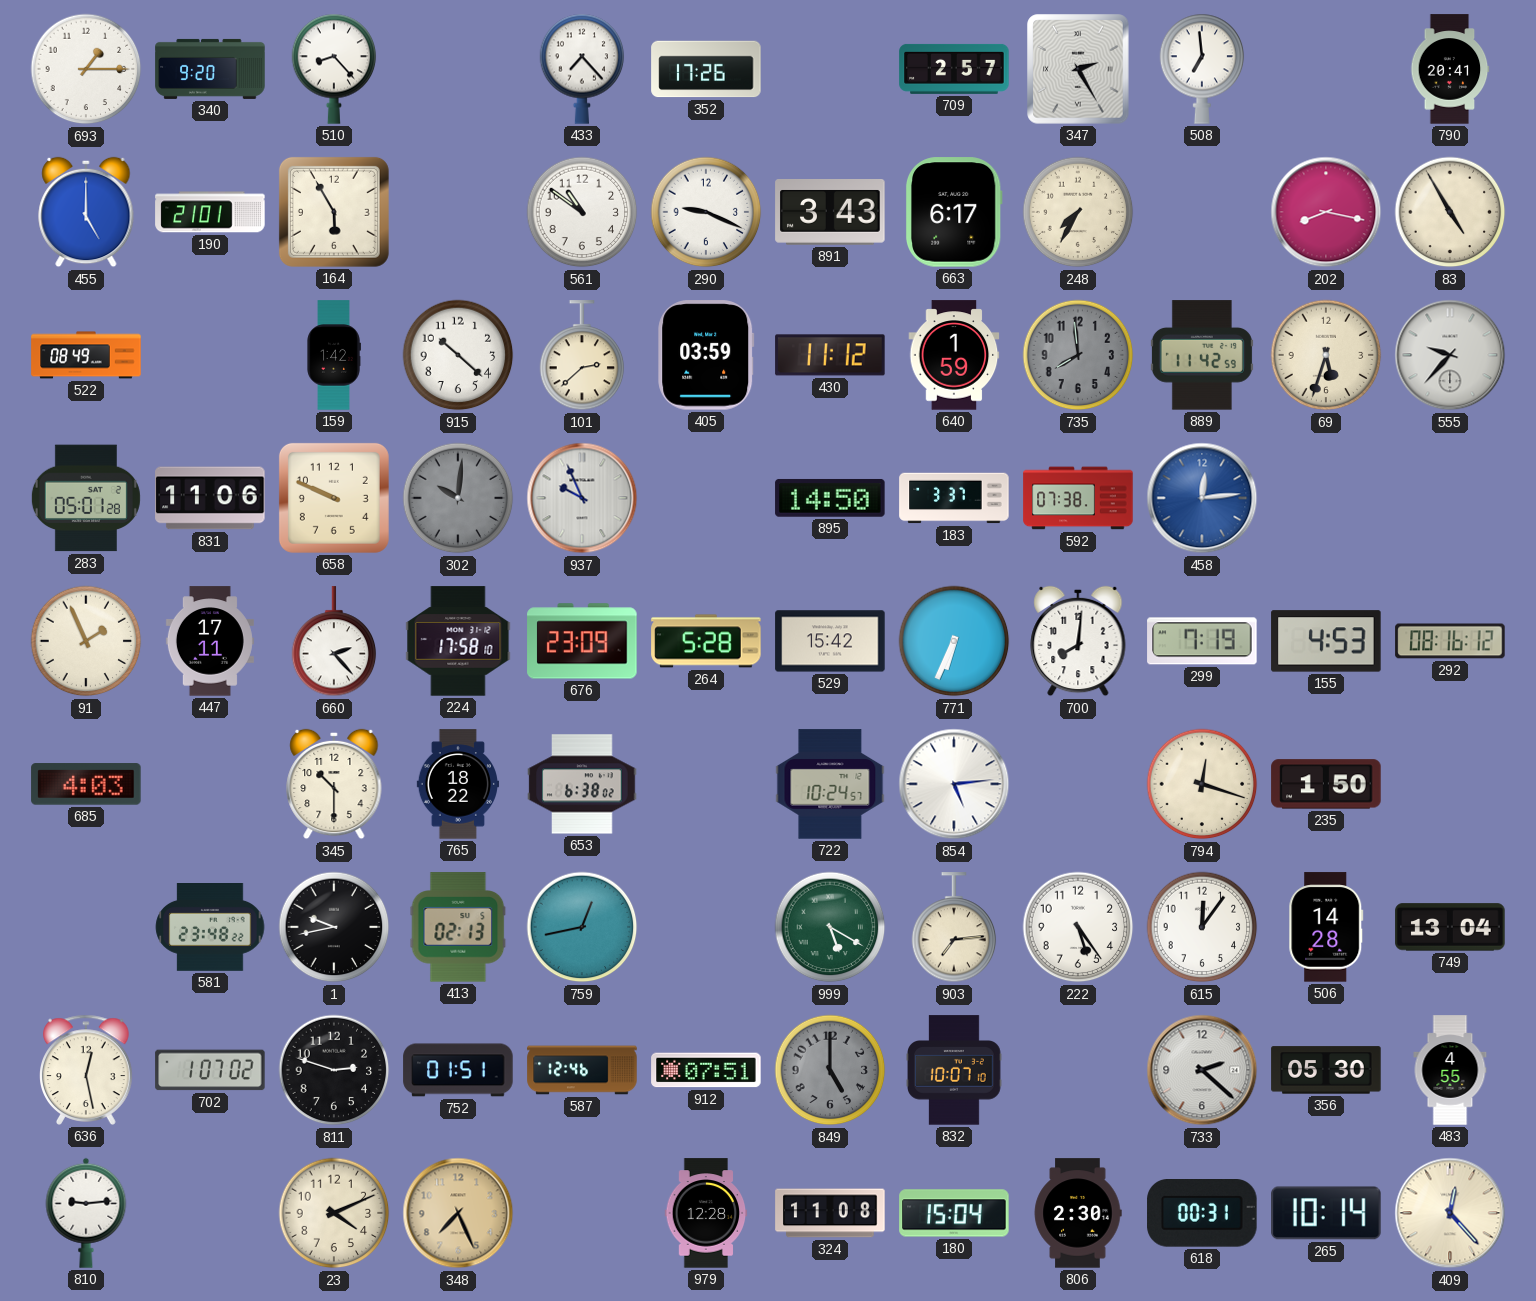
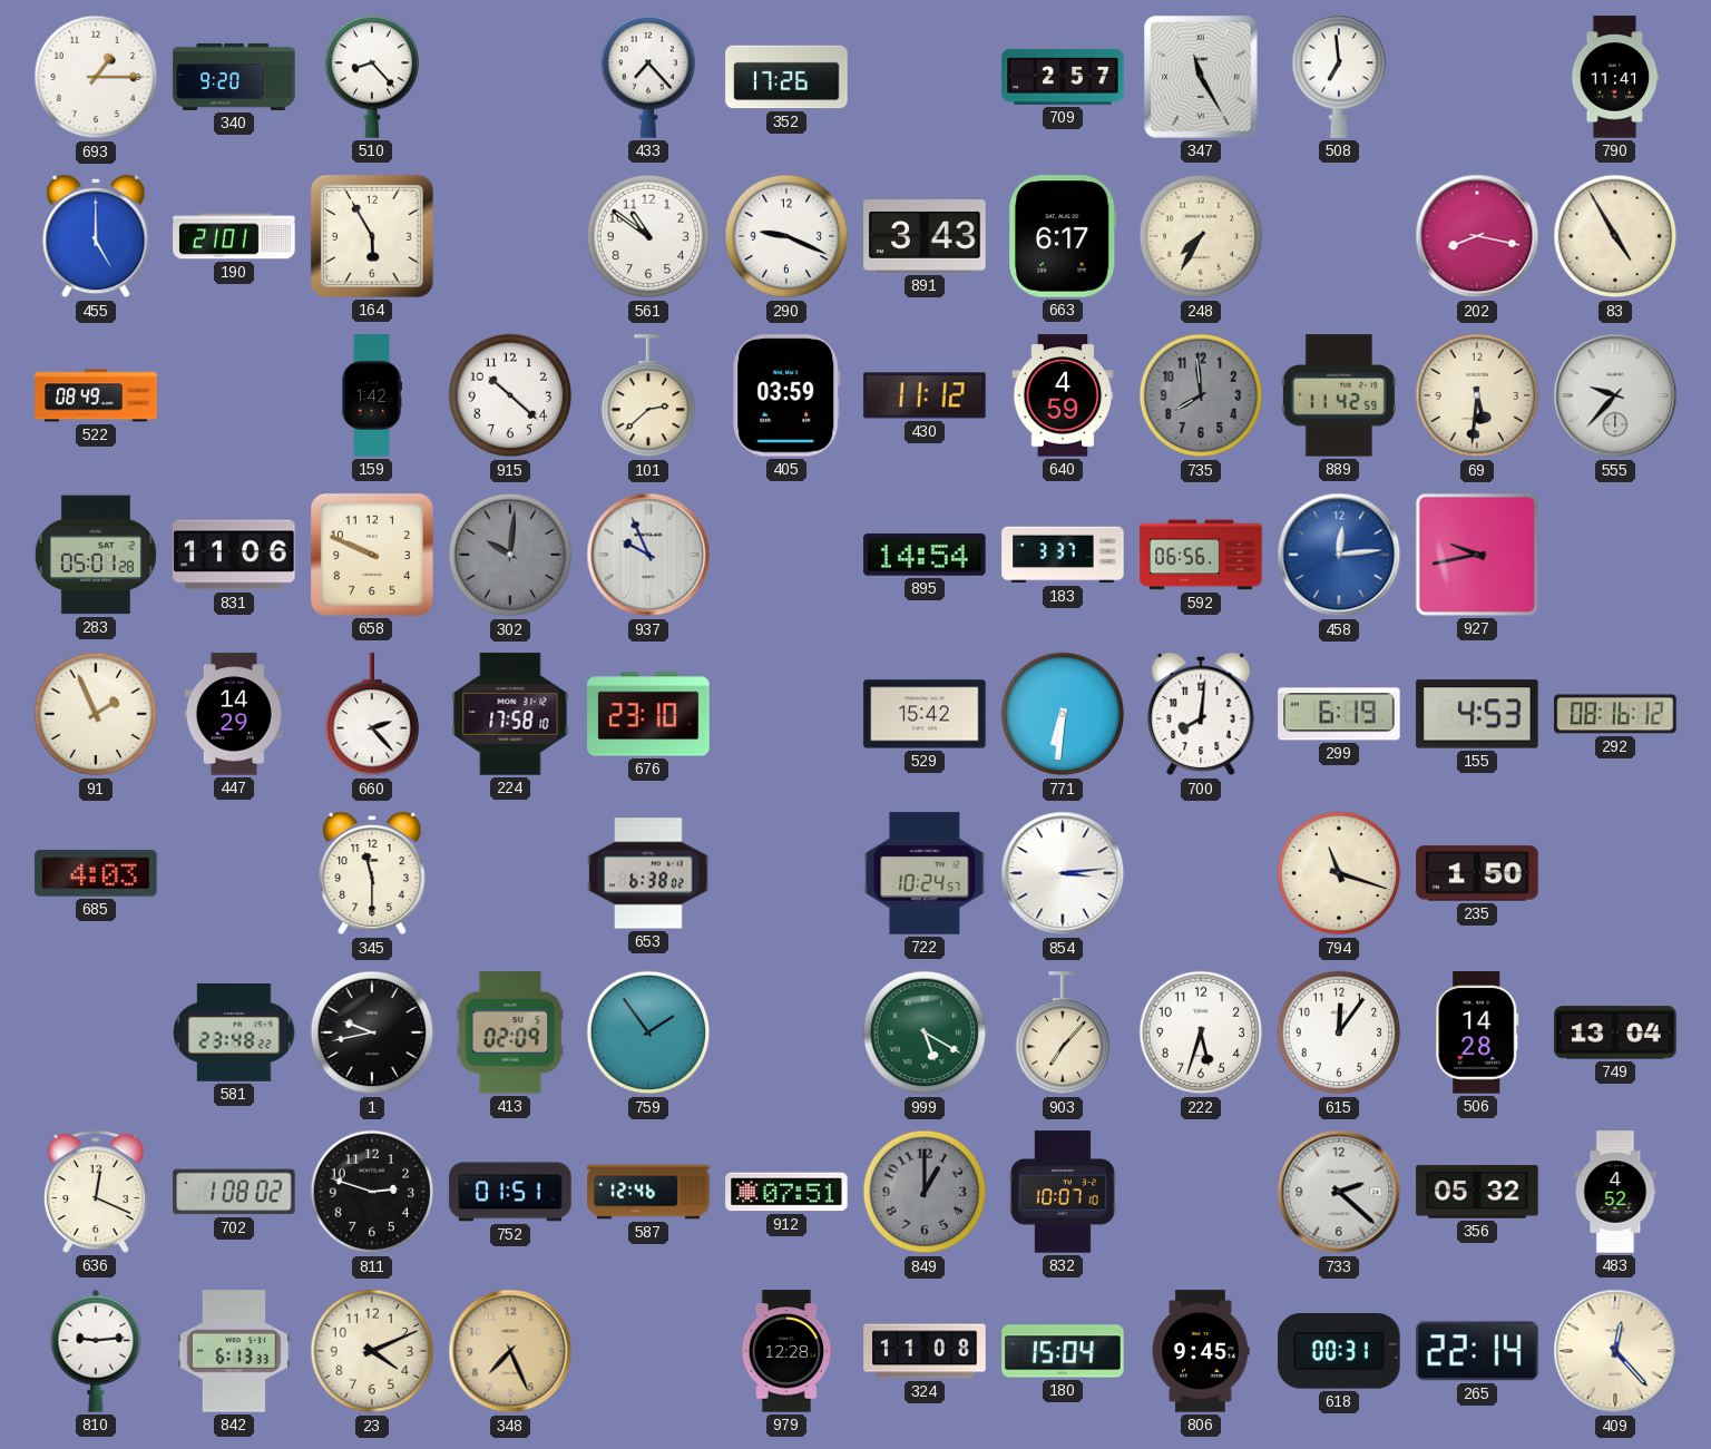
347: 2:25 -> 11:25
790: 20:41 -> 11:41
640: 1:59 -> 4:59
69: 5:33 -> 5:31
895: 14:50 -> 14:54
592: 07:38 -> 06:56
927: none -> 9:43
447: 17:11 -> 14:29
676: 23:09 -> 23:10
264: 5:28 -> none
771: 6:34 -> 6:31
299: 7:19 -> 6:19
345: 10:30 -> 11:30
765: 18:22 -> none
854: 5:14 -> 3:14
794: 12:18 -> 11:18
413: 02:13 -> 02:09
759: 12:43 -> 1:54
903: 7:14 -> 7:07
222: 5:24 -> 5:33
636: 12:28 -> 12:19
702: 1:07 -> 1:08
849: 5:00 -> 1:00
356: 05:30 -> 05:32
483: 4:55 -> 4:52
842: none -> 6:13
806: 2:30 -> 9:45
265: 10:14 -> 22:14
